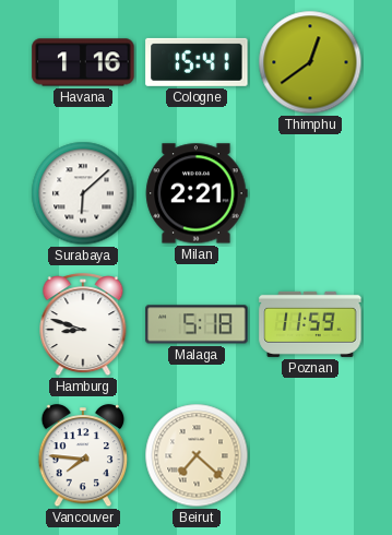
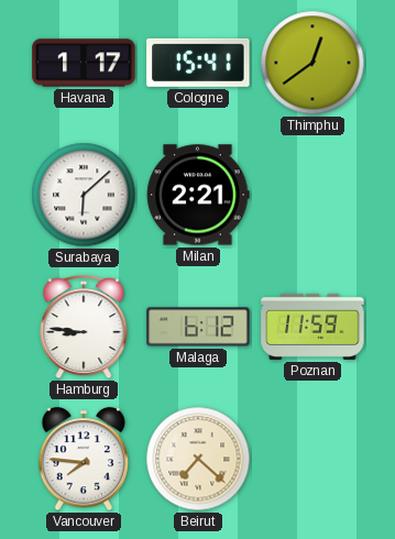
Havana: 1:16 -> 1:17
Hamburg: 8:48 -> 8:46
Malaga: 5:18 -> 6:12
